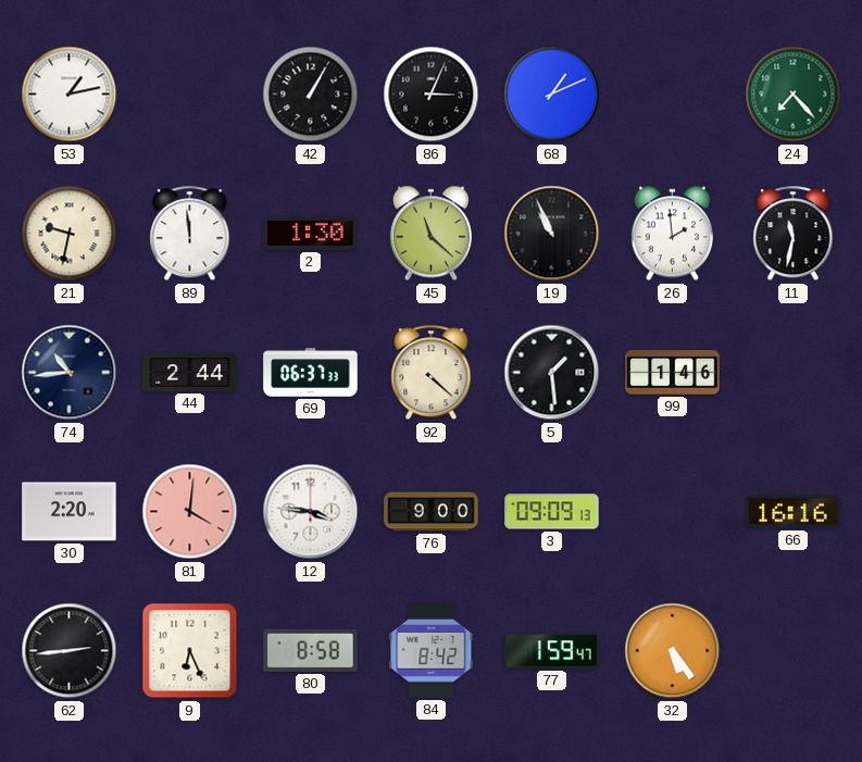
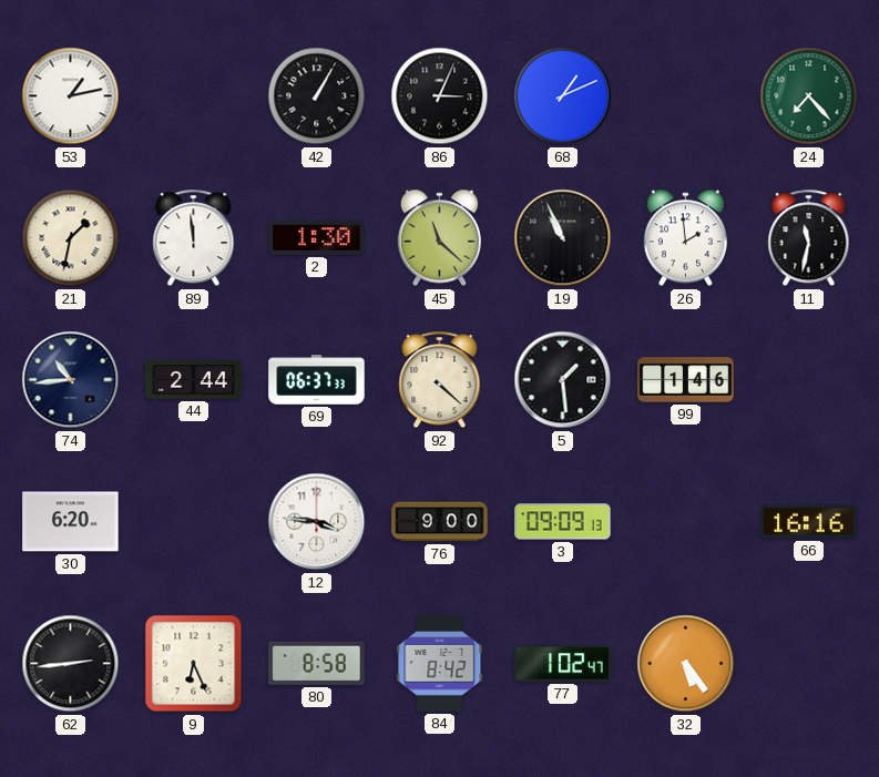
21: 9:32 -> 1:32
30: 2:20 -> 6:20
81: 4:01 -> none
77: 1:59 -> 1:02
